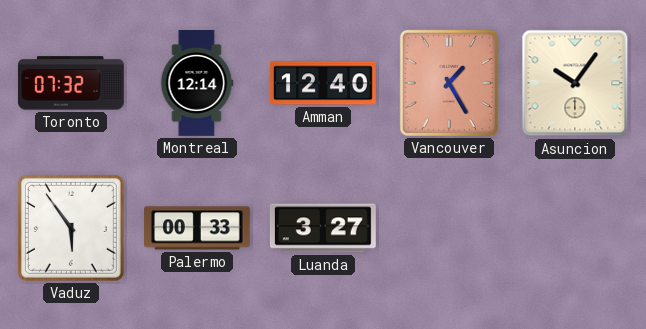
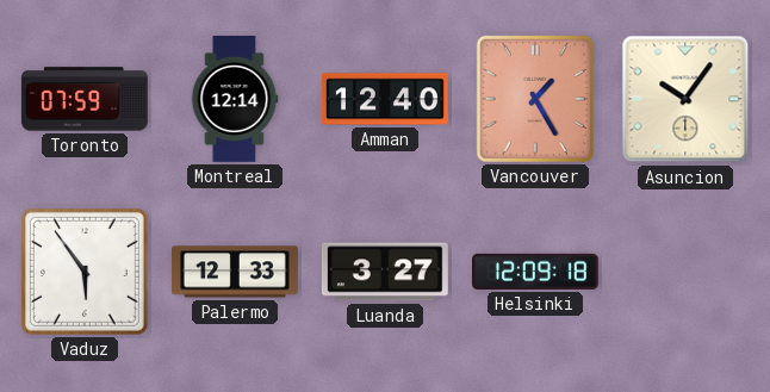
Toronto: 07:32 -> 07:59
Palermo: 00:33 -> 12:33
Helsinki: none -> 12:09
